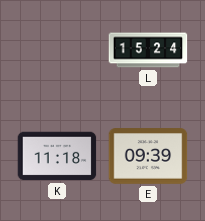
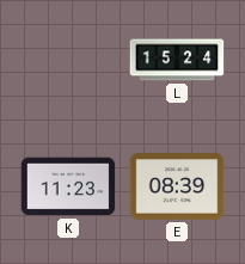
K: 11:18 -> 11:23
E: 09:39 -> 08:39
